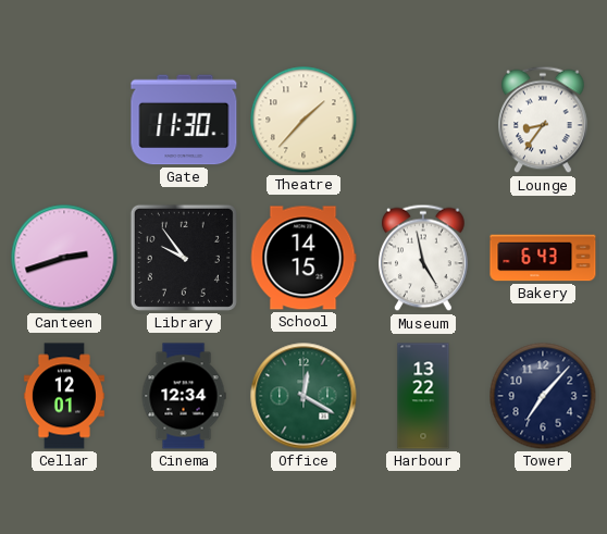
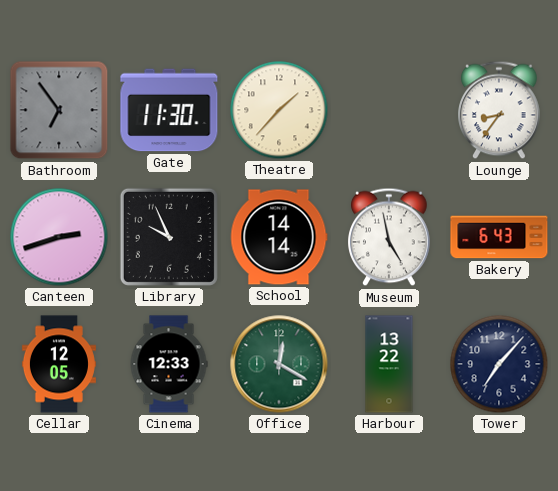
Bathroom: none -> 6:54
Library: 9:54 -> 9:56
School: 14:15 -> 14:14
Cellar: 12:01 -> 12:05
Cinema: 12:34 -> 12:33
